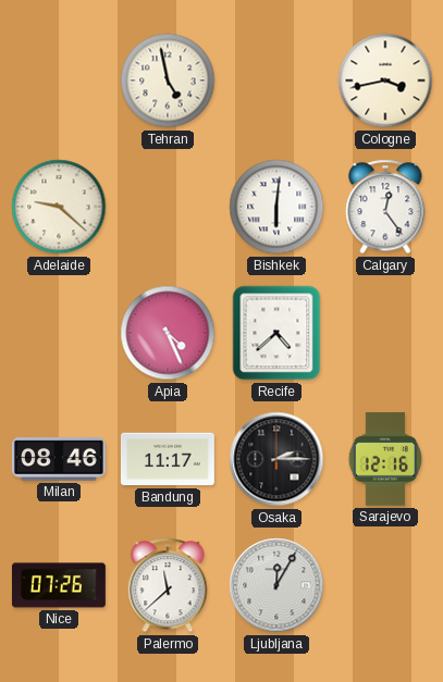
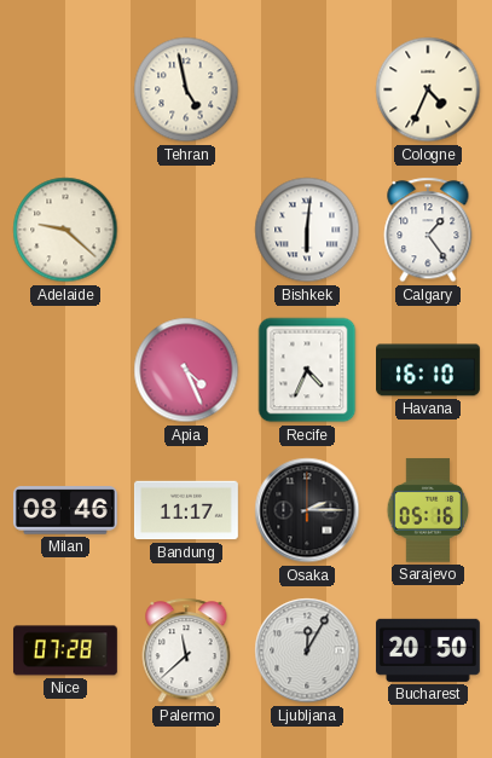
Cologne: 3:43 -> 4:34
Calgary: 12:24 -> 1:24
Recife: 4:38 -> 4:34
Havana: none -> 16:10
Sarajevo: 12:16 -> 05:16
Nice: 07:26 -> 07:28
Bucharest: none -> 20:50
